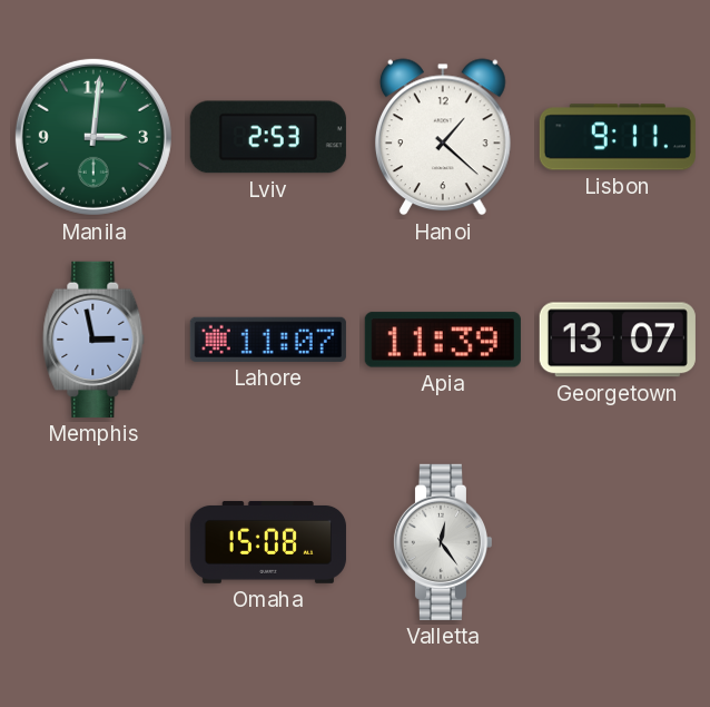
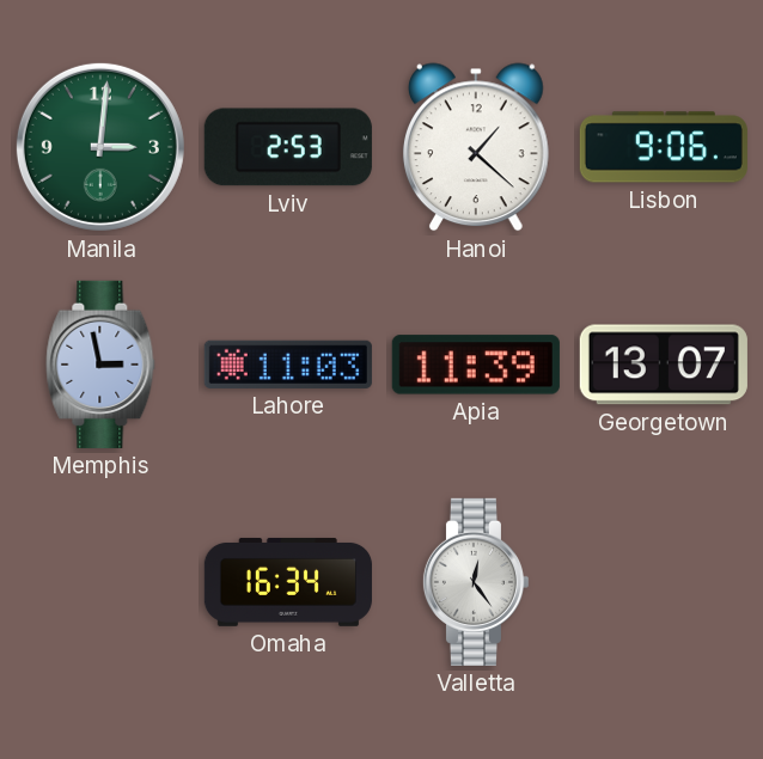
Lisbon: 9:11 -> 9:06
Lahore: 11:07 -> 11:03
Omaha: 15:08 -> 16:34
